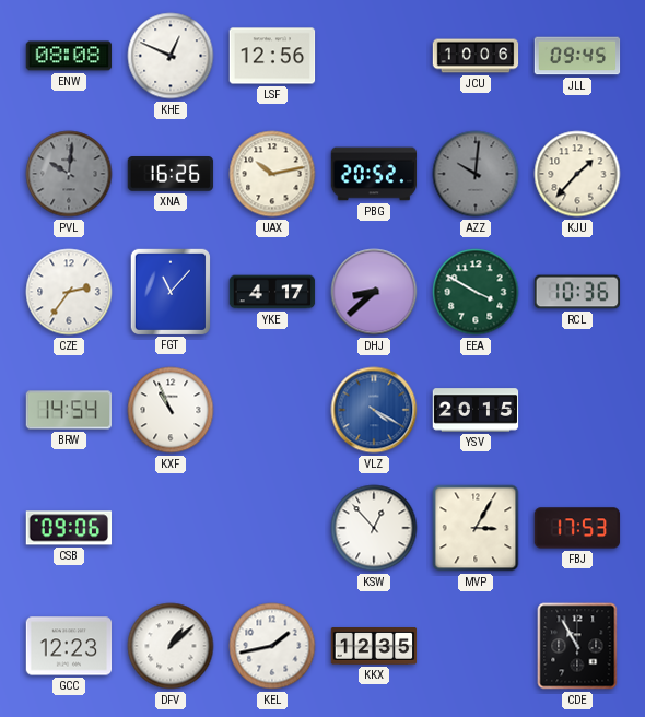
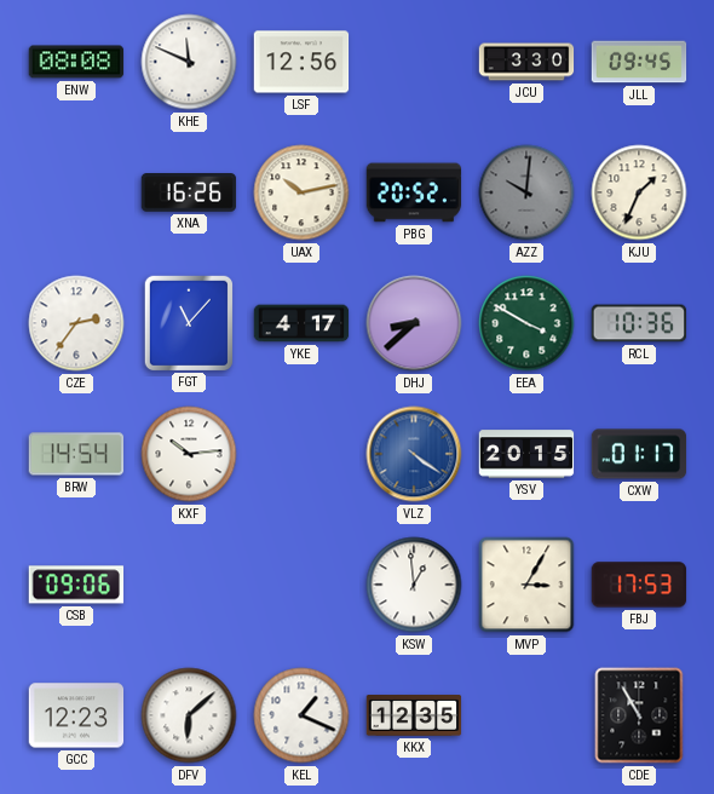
KHE: 12:49 -> 11:49
JCU: 10:06 -> 3:30
PVL: 10:01 -> none
KJU: 1:37 -> 1:34
KXF: 10:56 -> 10:14
VLZ: 4:20 -> 4:21
CXW: none -> 01:17
KSW: 12:53 -> 12:59
DFV: 1:08 -> 6:08
KEL: 1:43 -> 1:19
